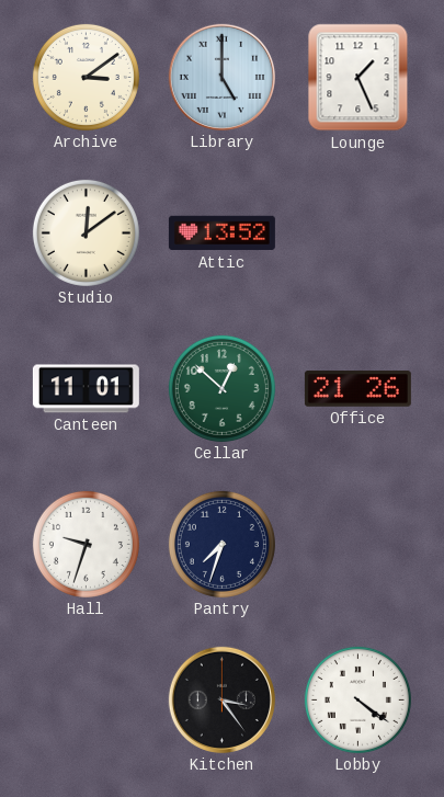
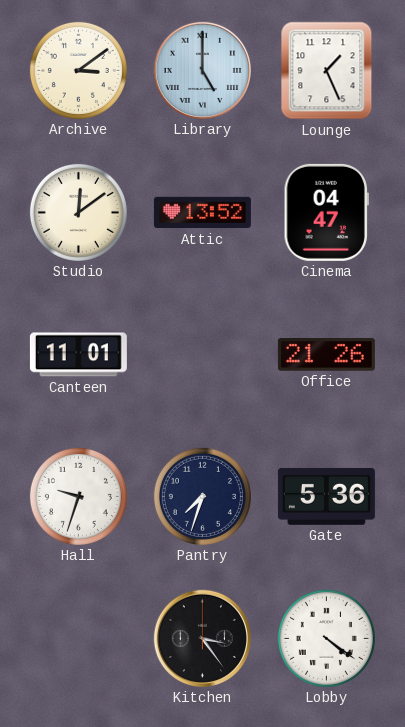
Cinema: none -> 04:47
Cellar: 12:52 -> none
Gate: none -> 5:36
